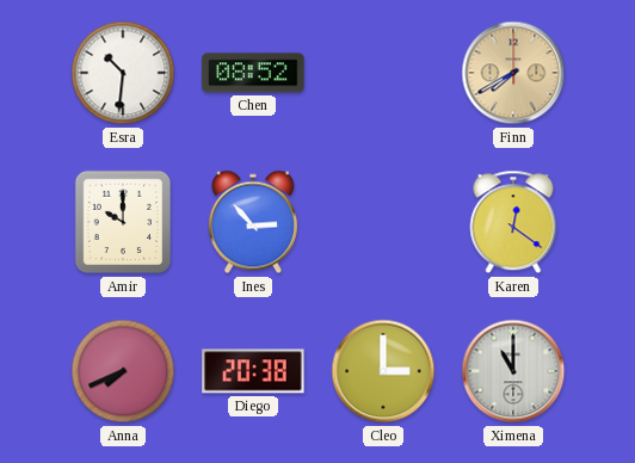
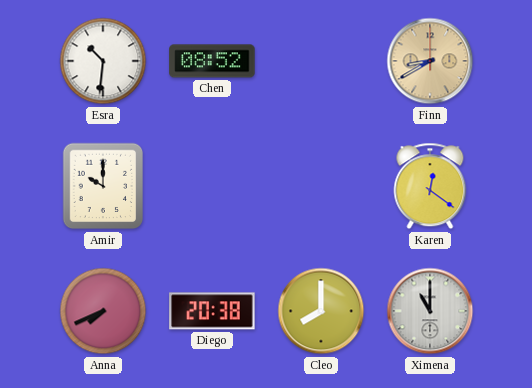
Finn: 7:40 -> 8:40
Ines: 2:53 -> none
Cleo: 3:00 -> 8:00
